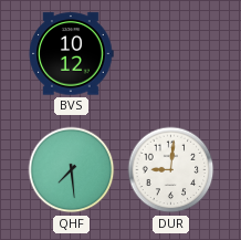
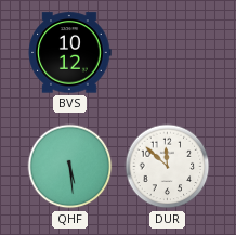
QHF: 7:29 -> 5:29
DUR: 9:01 -> 11:52
